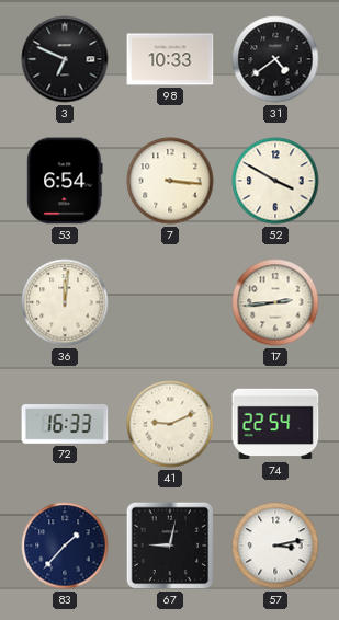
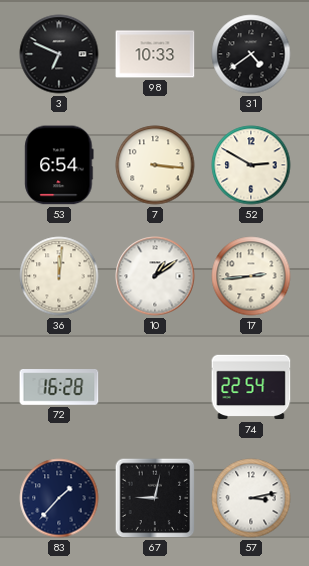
52: 3:50 -> 2:50
10: none -> 1:09
72: 16:33 -> 16:28
41: 9:11 -> none
